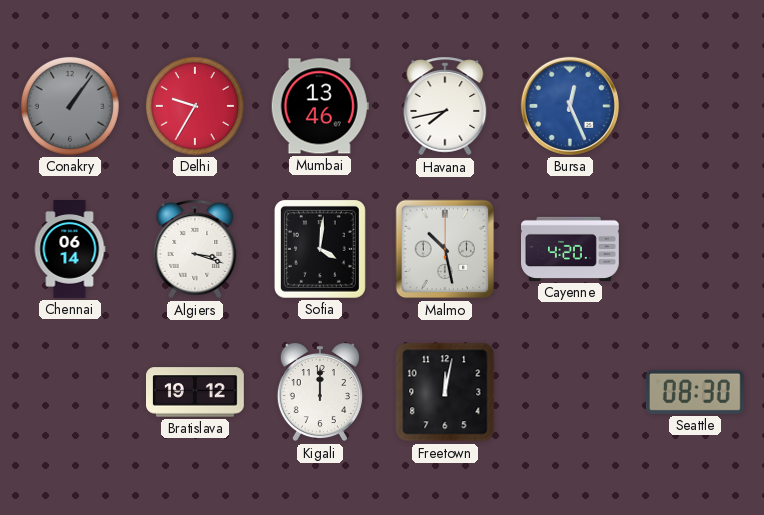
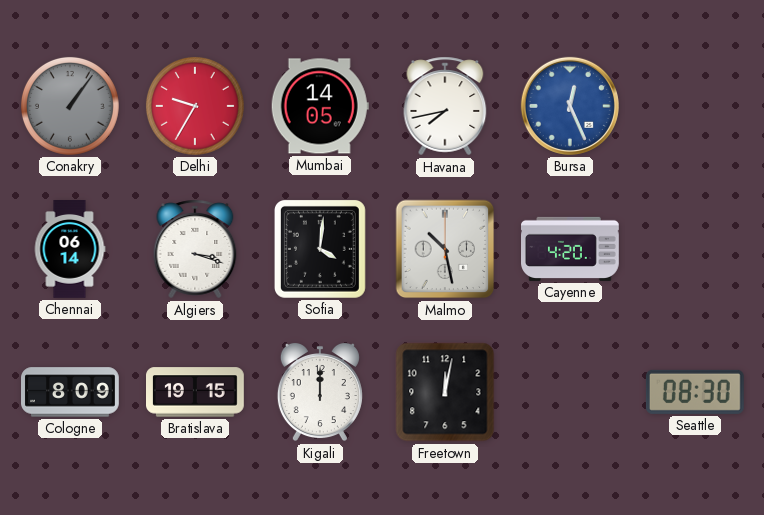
Mumbai: 13:46 -> 14:05
Cologne: none -> 8:09
Bratislava: 19:12 -> 19:15
